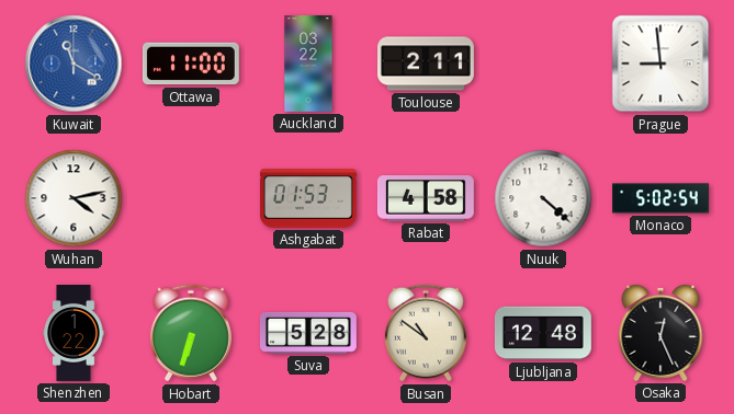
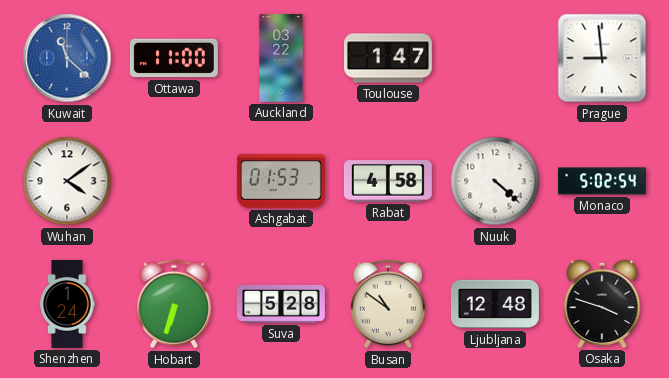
Kuwait: 11:20 -> 11:22
Toulouse: 2:11 -> 1:47
Wuhan: 4:13 -> 4:09
Shenzhen: 1:22 -> 1:24
Osaka: 12:26 -> 3:48
